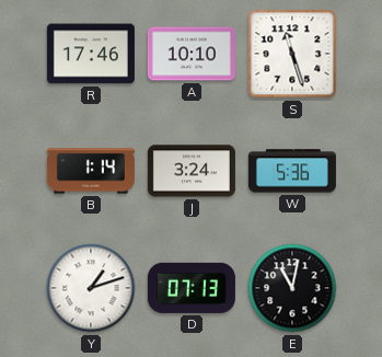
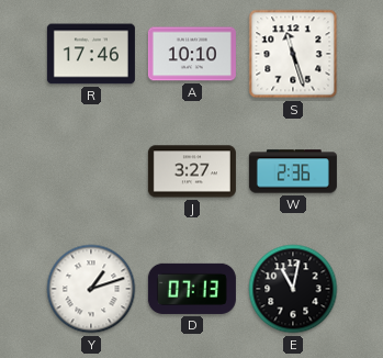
B: 1:14 -> none
J: 3:24 -> 3:27
W: 5:36 -> 2:36
